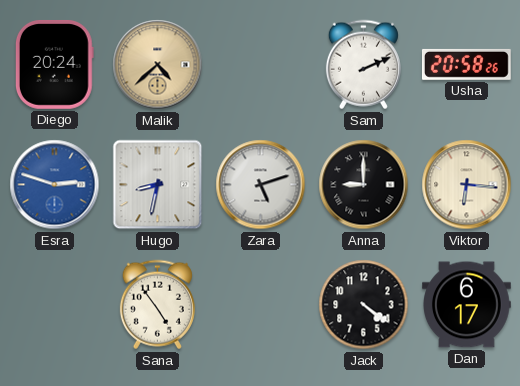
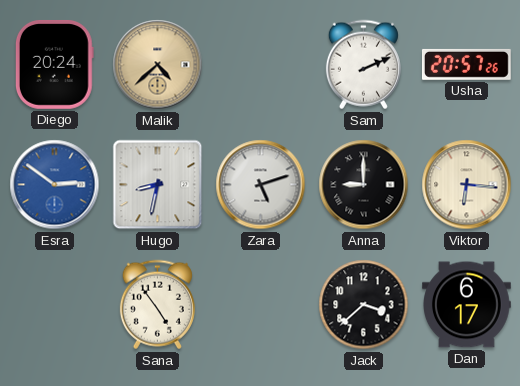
Usha: 20:58 -> 20:57
Esra: 2:48 -> 2:51
Jack: 4:21 -> 3:38
